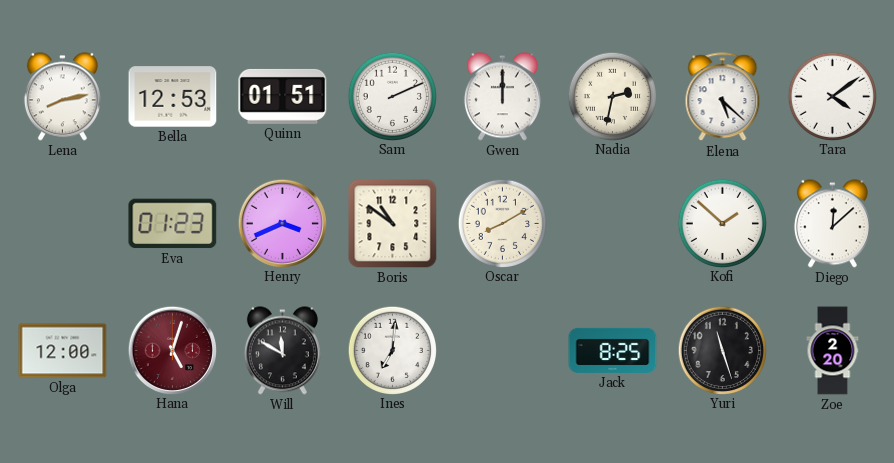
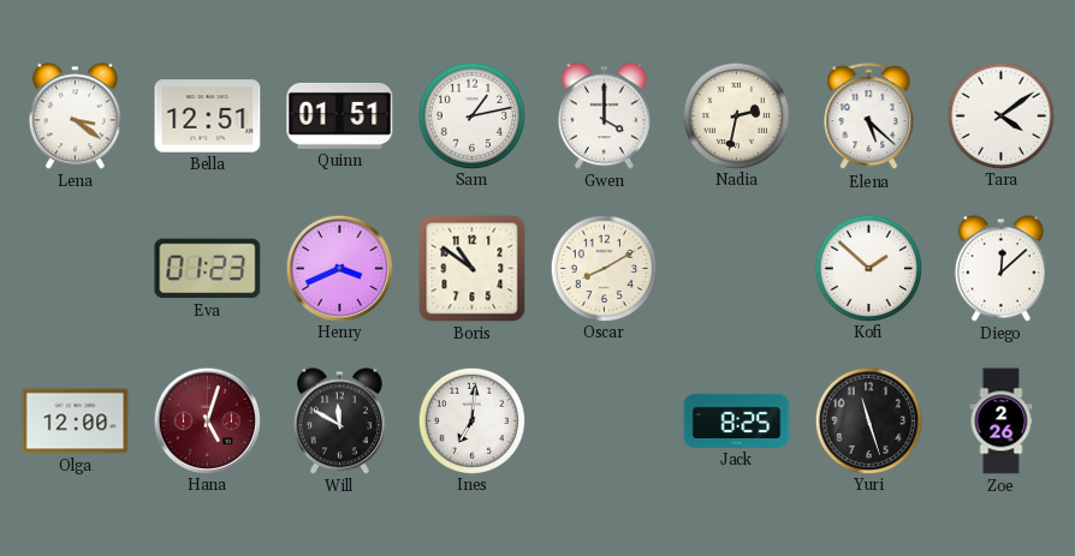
Lena: 8:13 -> 3:21
Bella: 12:53 -> 12:51
Sam: 2:11 -> 1:13
Gwen: 12:00 -> 4:00
Zoe: 2:20 -> 2:26
